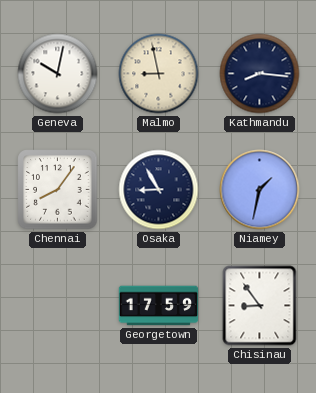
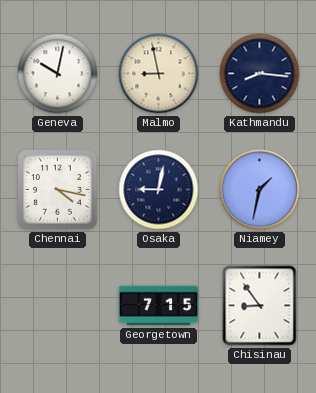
Chennai: 8:06 -> 4:17
Osaka: 8:55 -> 9:02
Georgetown: 17:59 -> 7:15
